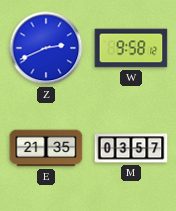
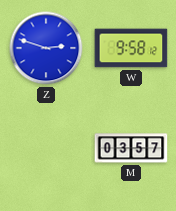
Z: 2:41 -> 2:48
E: 21:35 -> none
